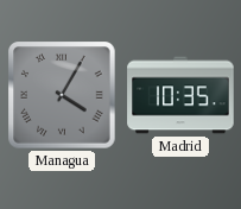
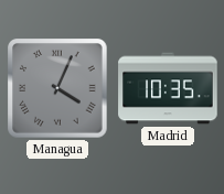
Managua: 4:05 -> 4:04
